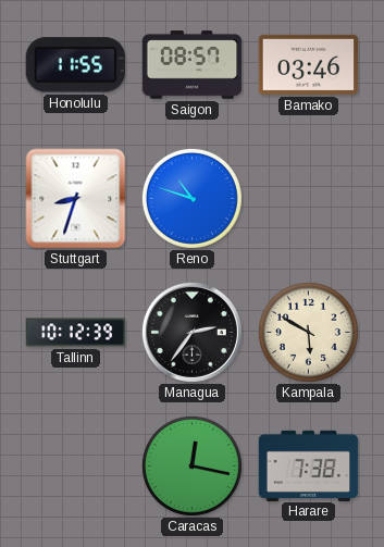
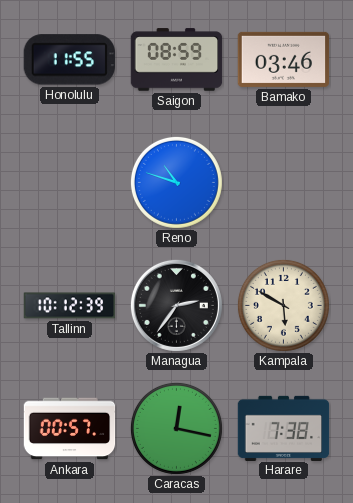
Saigon: 08:57 -> 08:59
Stuttgart: 8:33 -> none
Ankara: none -> 00:57
